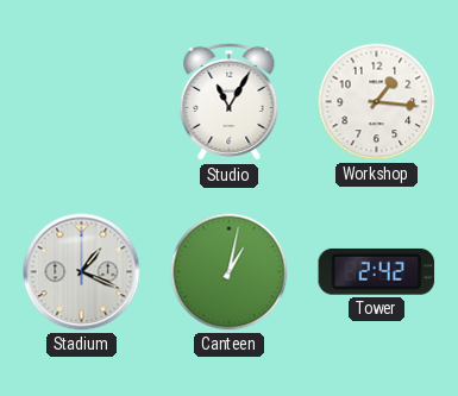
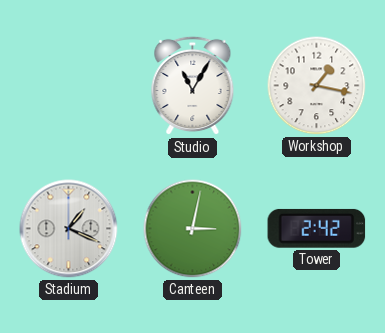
Workshop: 1:16 -> 1:17
Canteen: 1:02 -> 3:02
